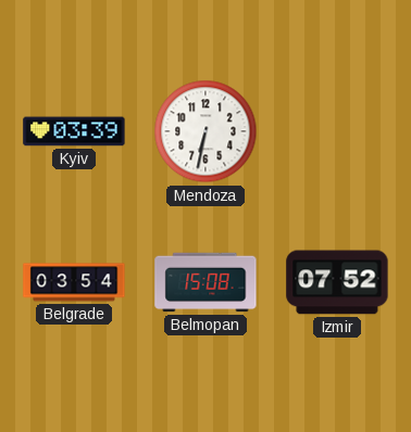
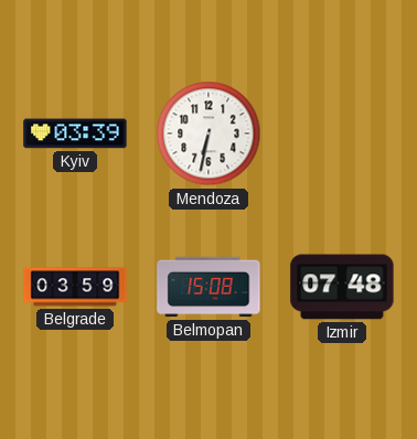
Belgrade: 03:54 -> 03:59
Izmir: 07:52 -> 07:48
